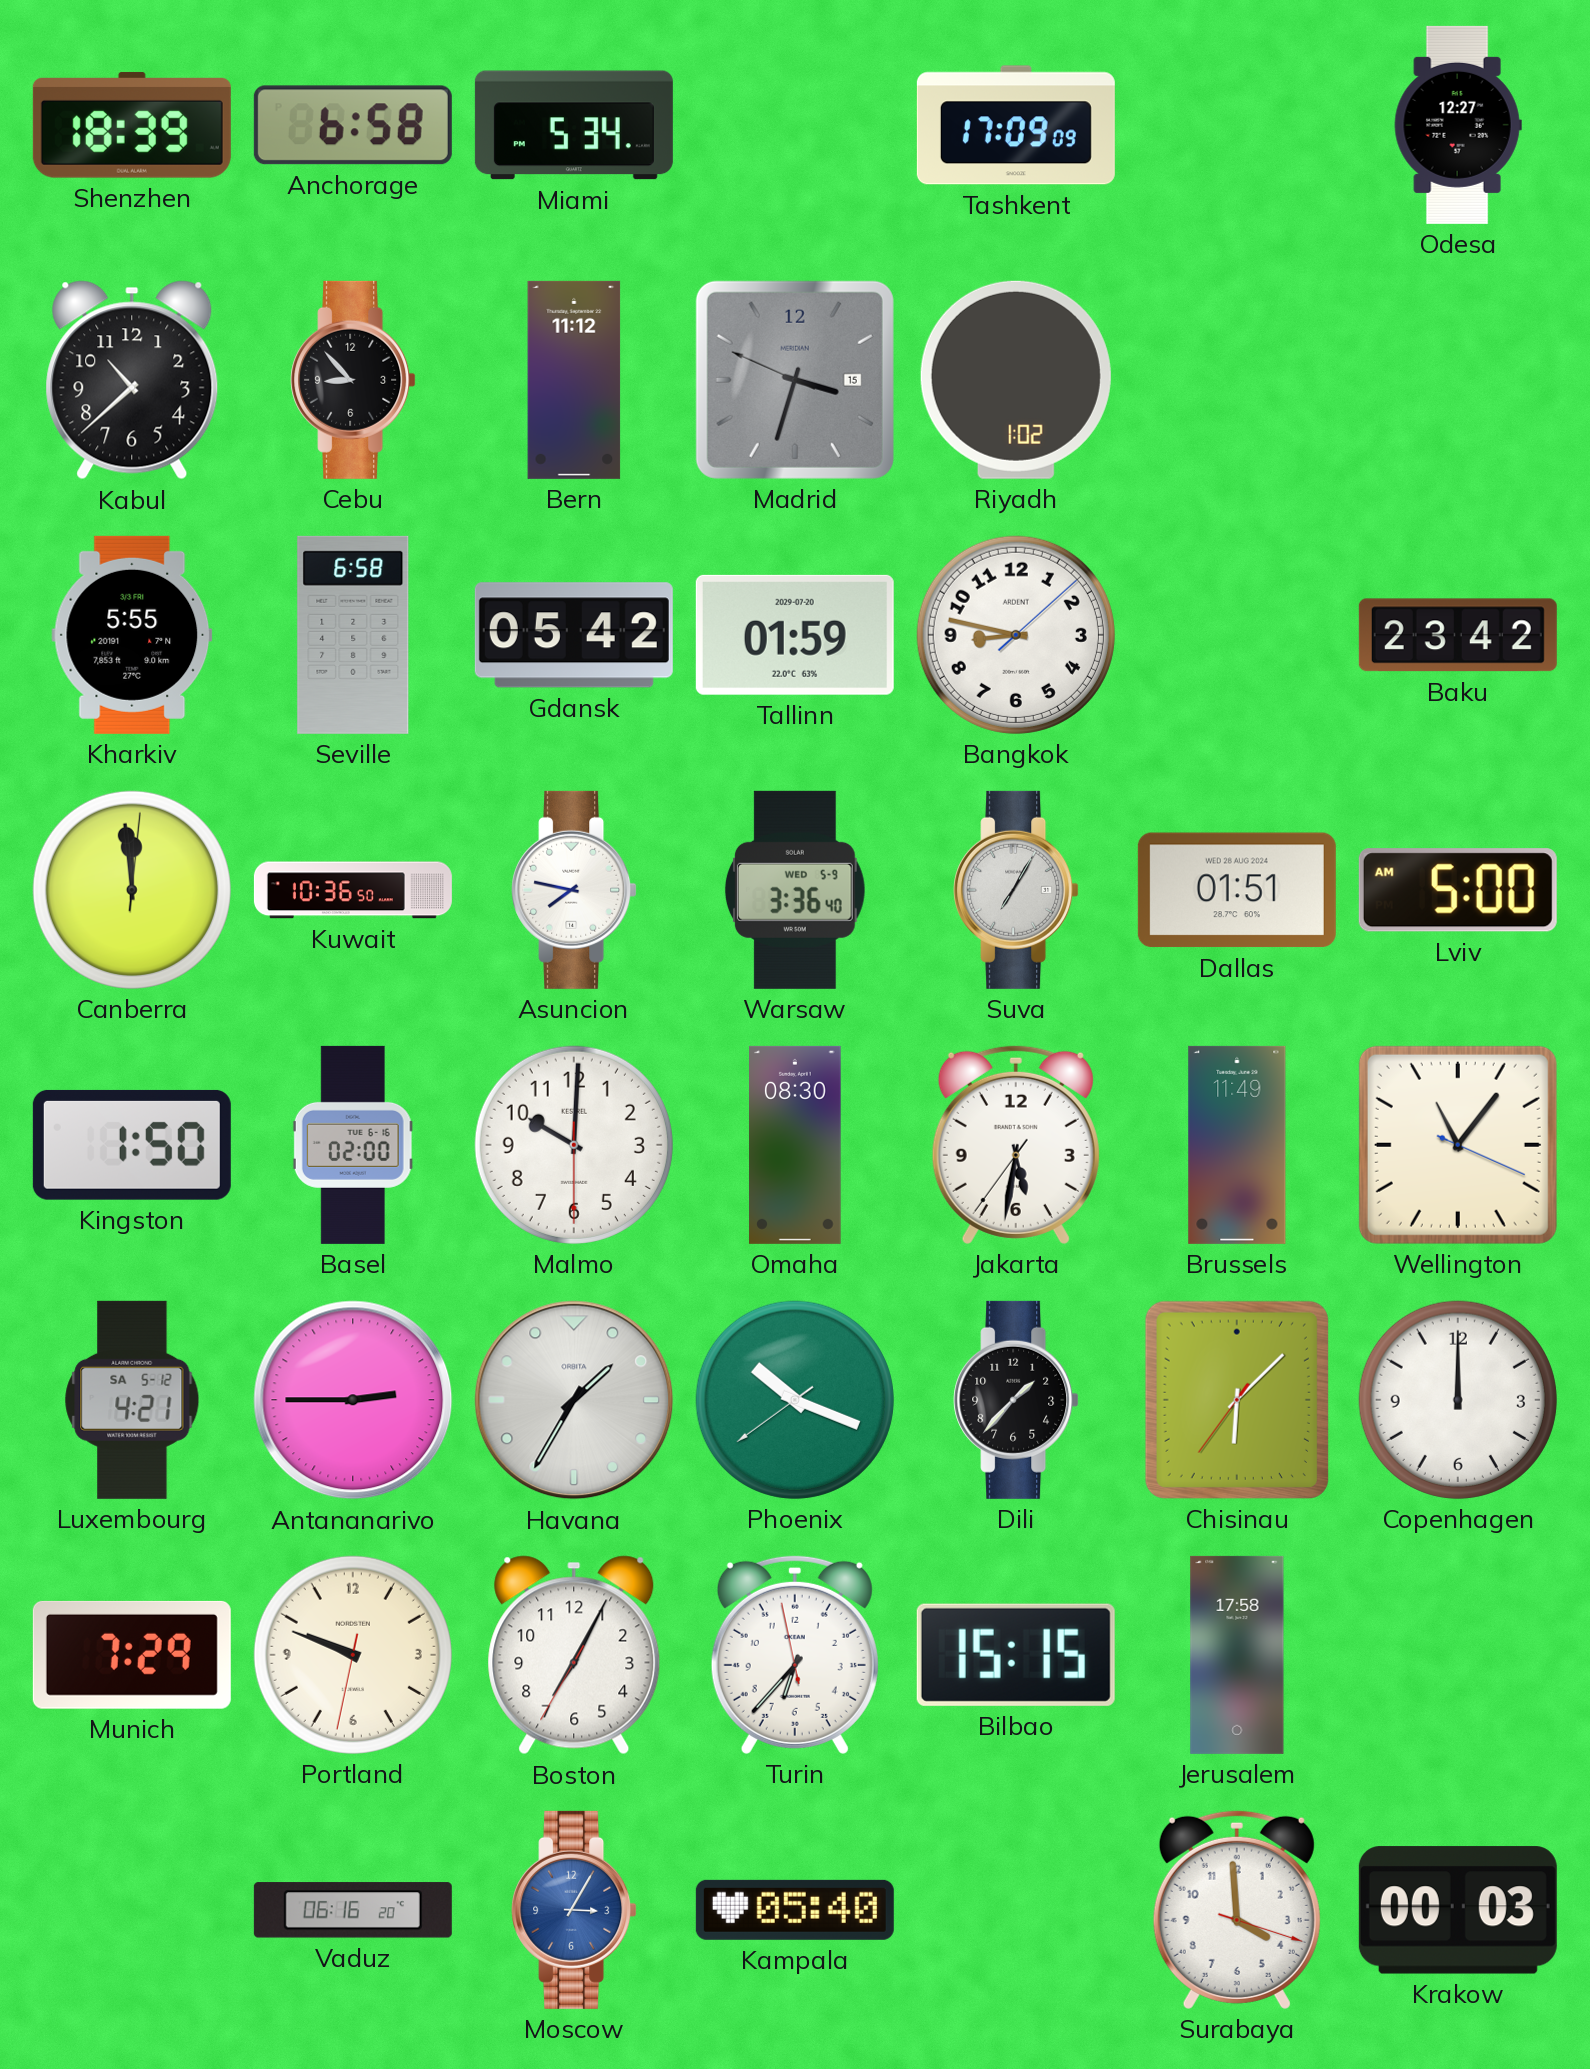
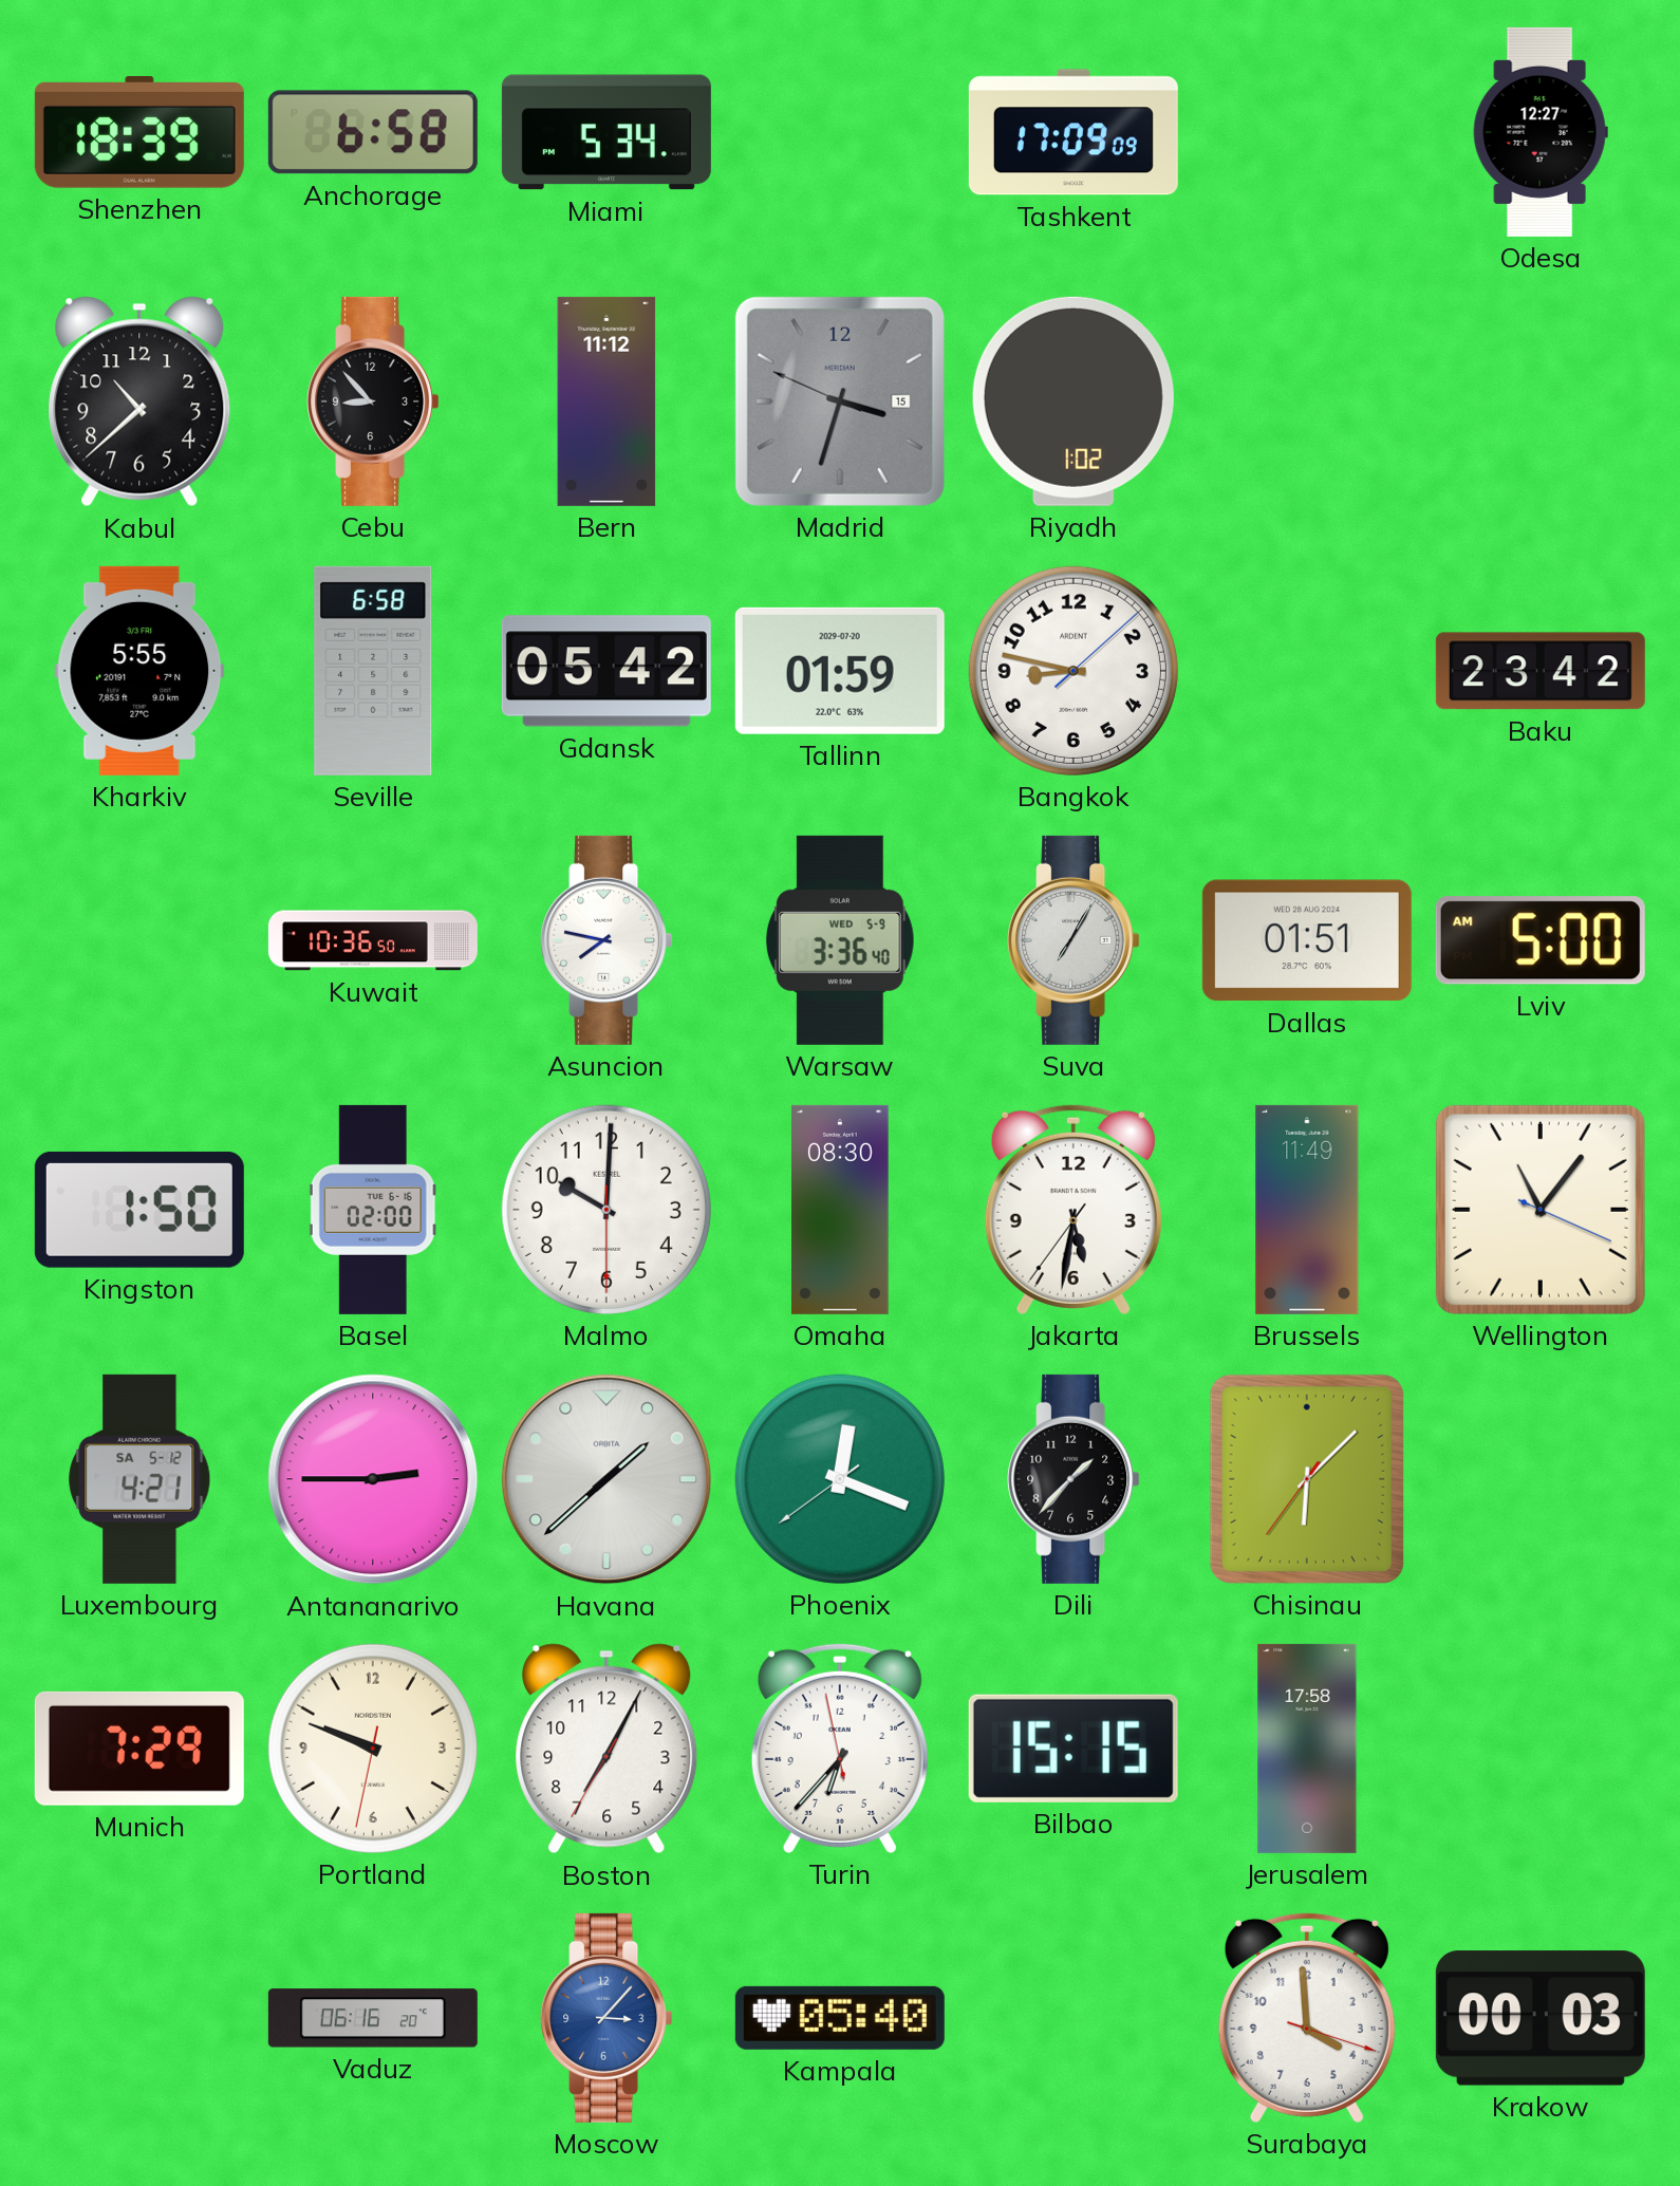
Canberra: 11:59 -> none
Havana: 1:35 -> 1:38
Phoenix: 10:18 -> 12:18
Copenhagen: 12:00 -> none
Moscow: 3:05 -> 3:07
